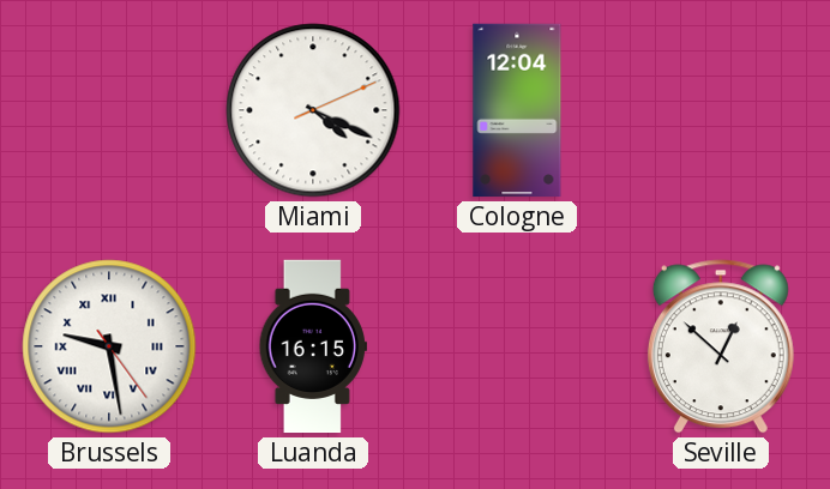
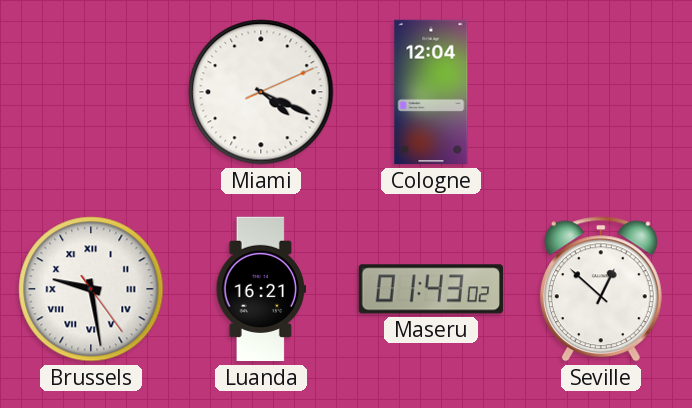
Luanda: 16:15 -> 16:21
Maseru: none -> 01:43
